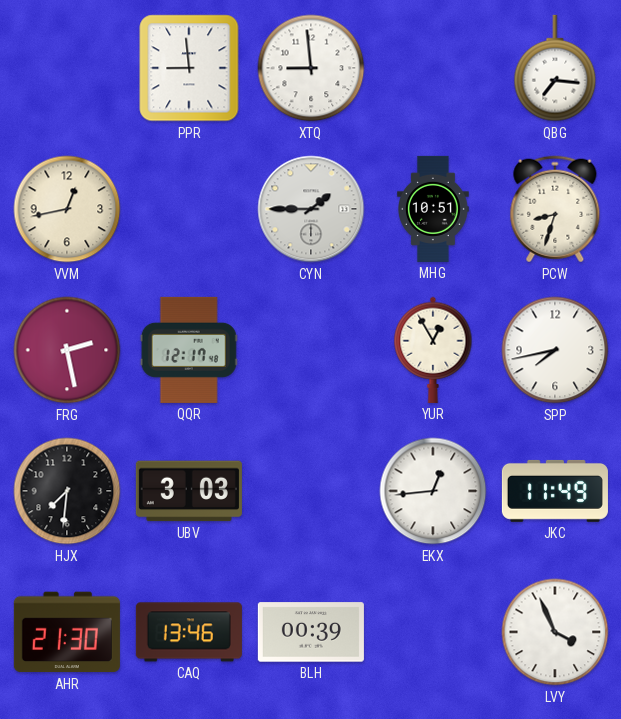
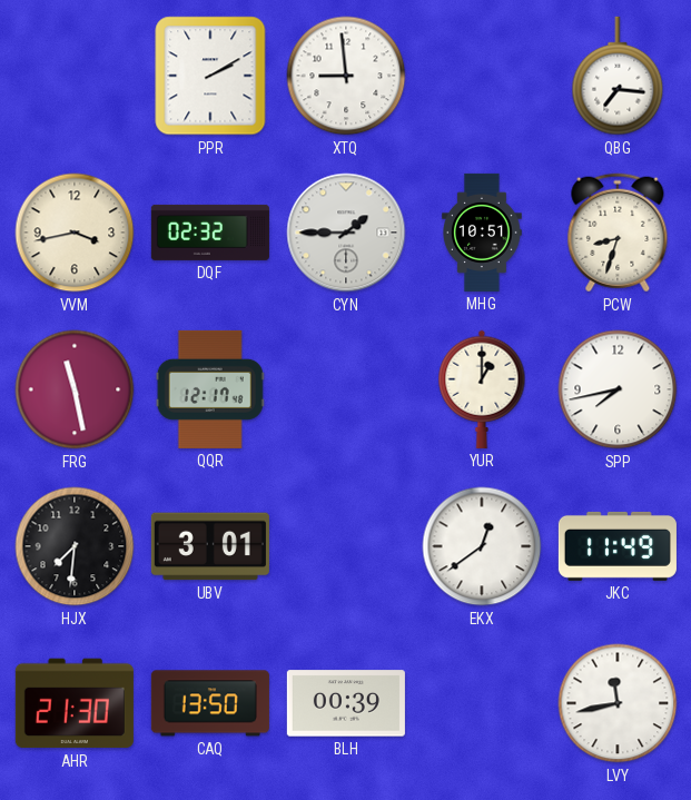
PPR: 8:59 -> 2:10
VVM: 12:43 -> 3:43
DQF: none -> 02:32
FRG: 2:28 -> 11:28
YUR: 12:55 -> 1:00
UBV: 3:03 -> 3:01
EKX: 12:44 -> 12:39
CAQ: 13:46 -> 13:50
LVY: 3:56 -> 11:43
